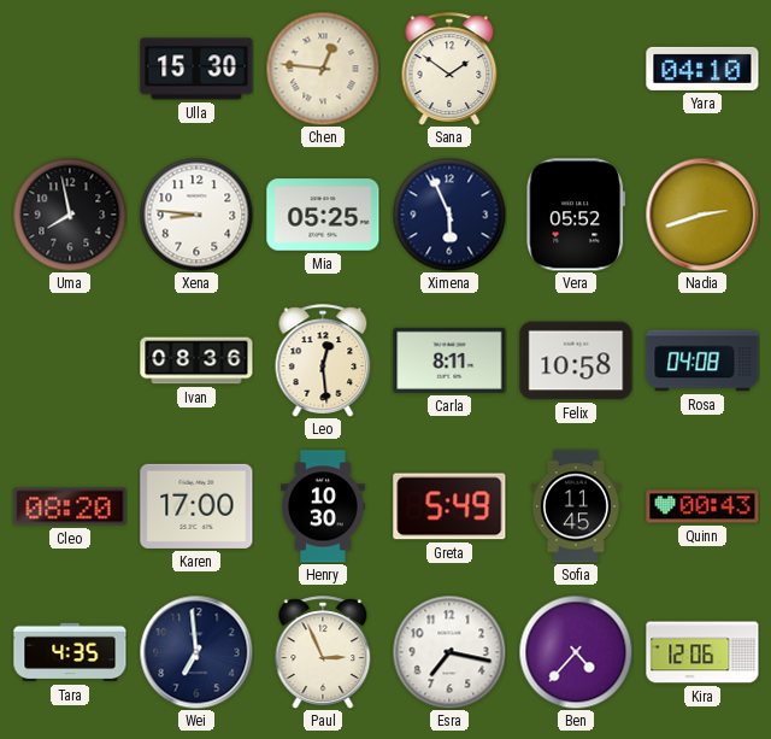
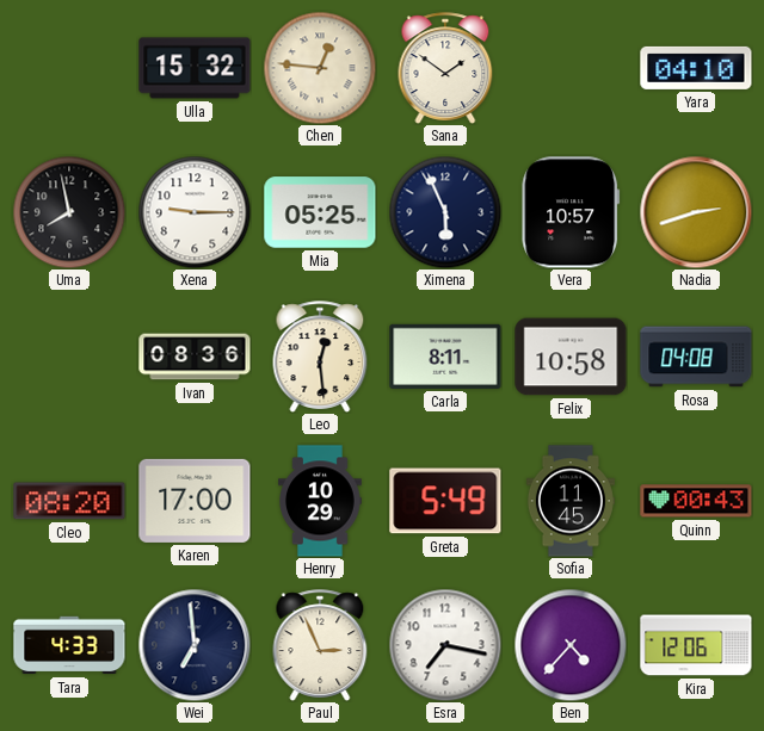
Ulla: 15:30 -> 15:32
Xena: 8:46 -> 9:15
Vera: 05:52 -> 10:57
Henry: 10:30 -> 10:29
Tara: 4:35 -> 4:33
